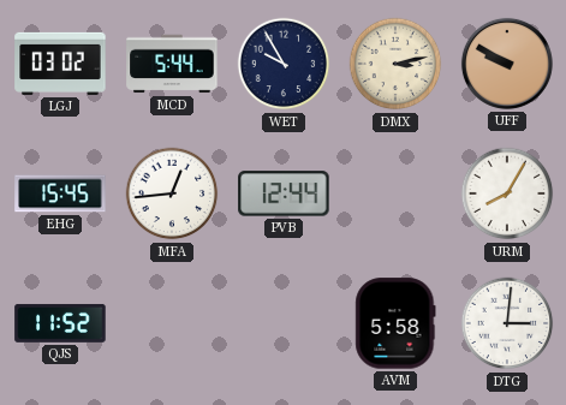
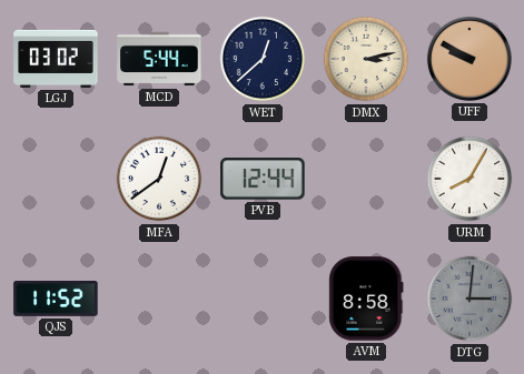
WET: 9:55 -> 12:38
EHG: 15:45 -> none
MFA: 12:44 -> 12:39
AVM: 5:58 -> 8:58
DTG dial: white -> grey
